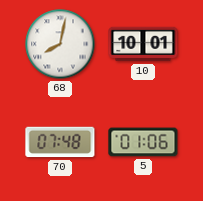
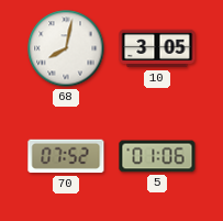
10: 10:01 -> 3:05
70: 07:48 -> 07:52
